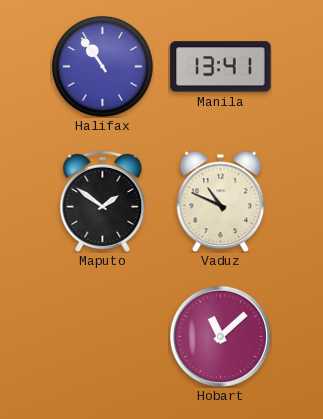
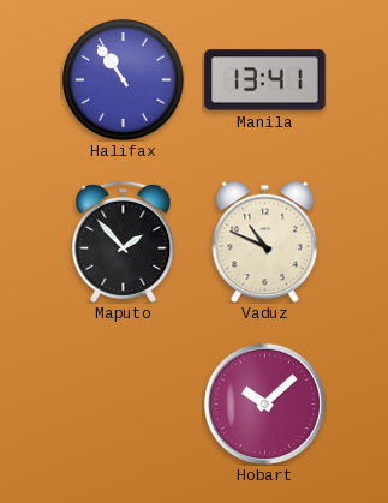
Maputo: 1:51 -> 1:53
Hobart: 11:08 -> 10:08
